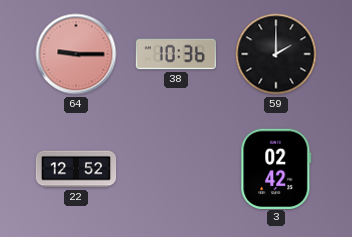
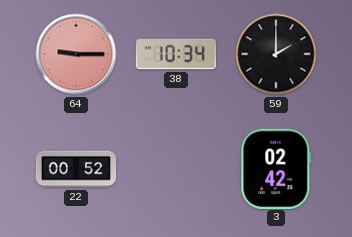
38: 10:36 -> 10:34
22: 12:52 -> 00:52
